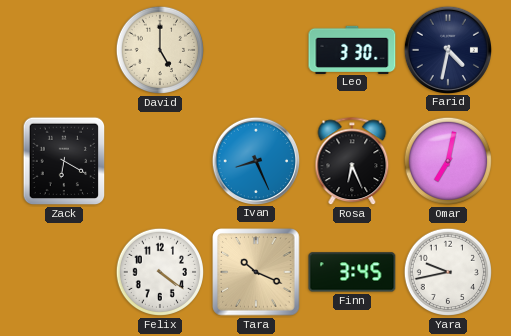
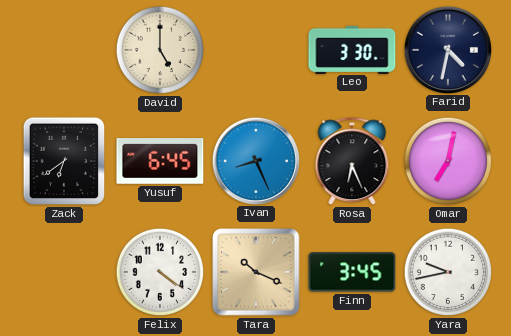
Zack: 6:20 -> 6:39
Yusuf: none -> 6:45
